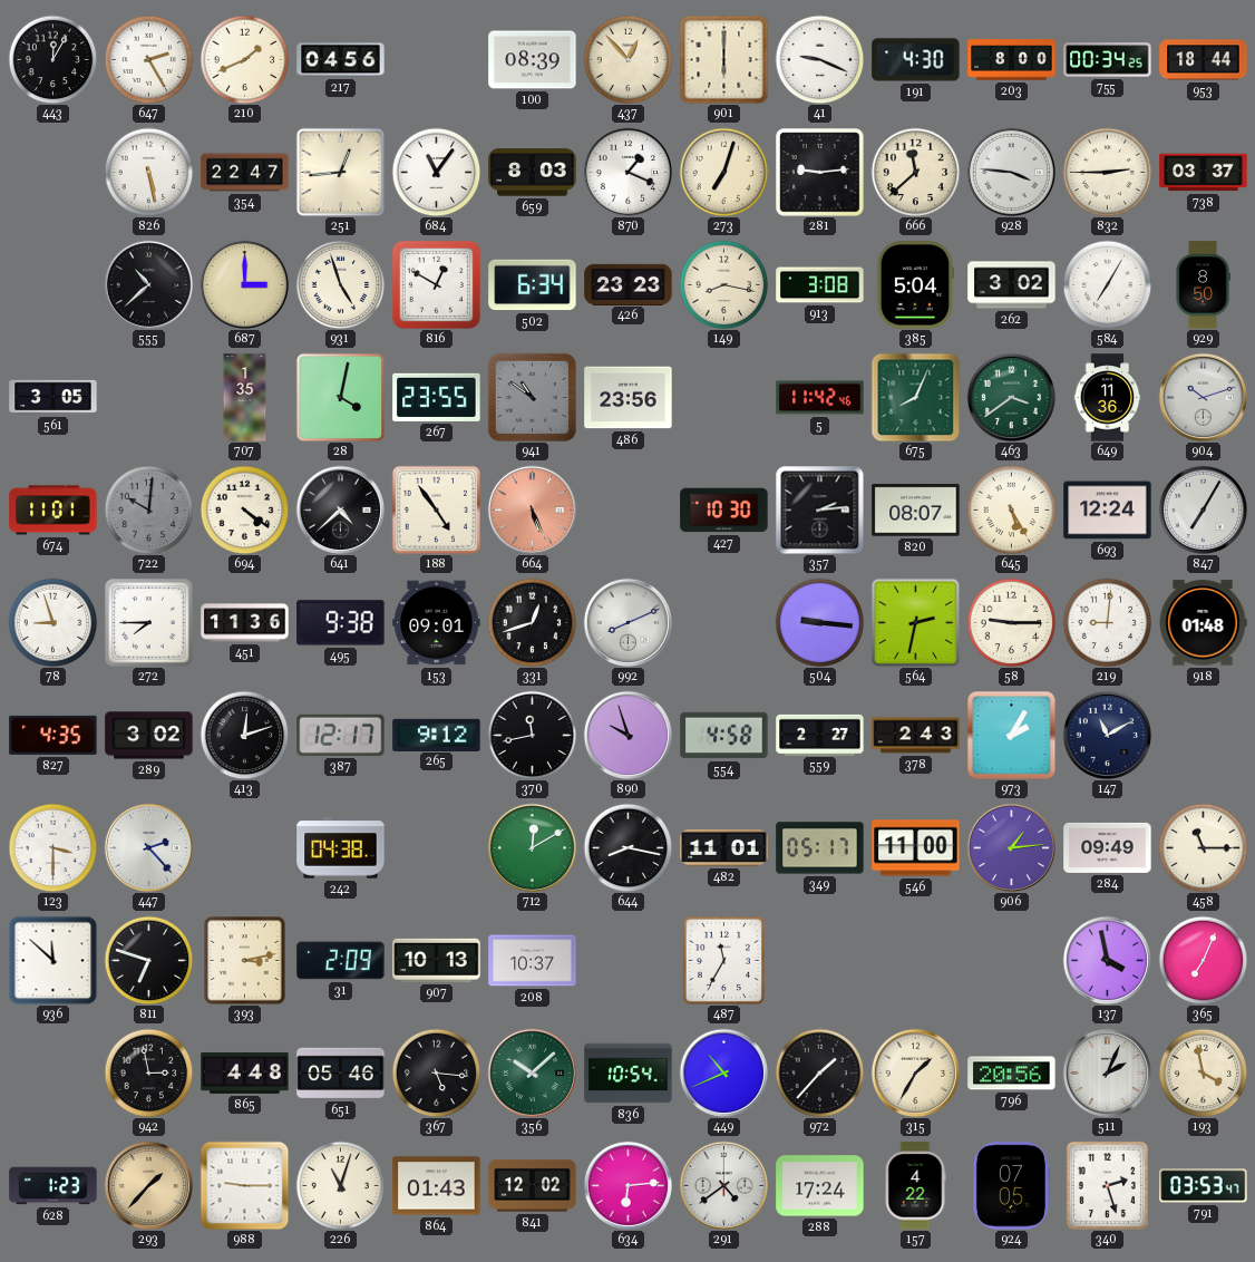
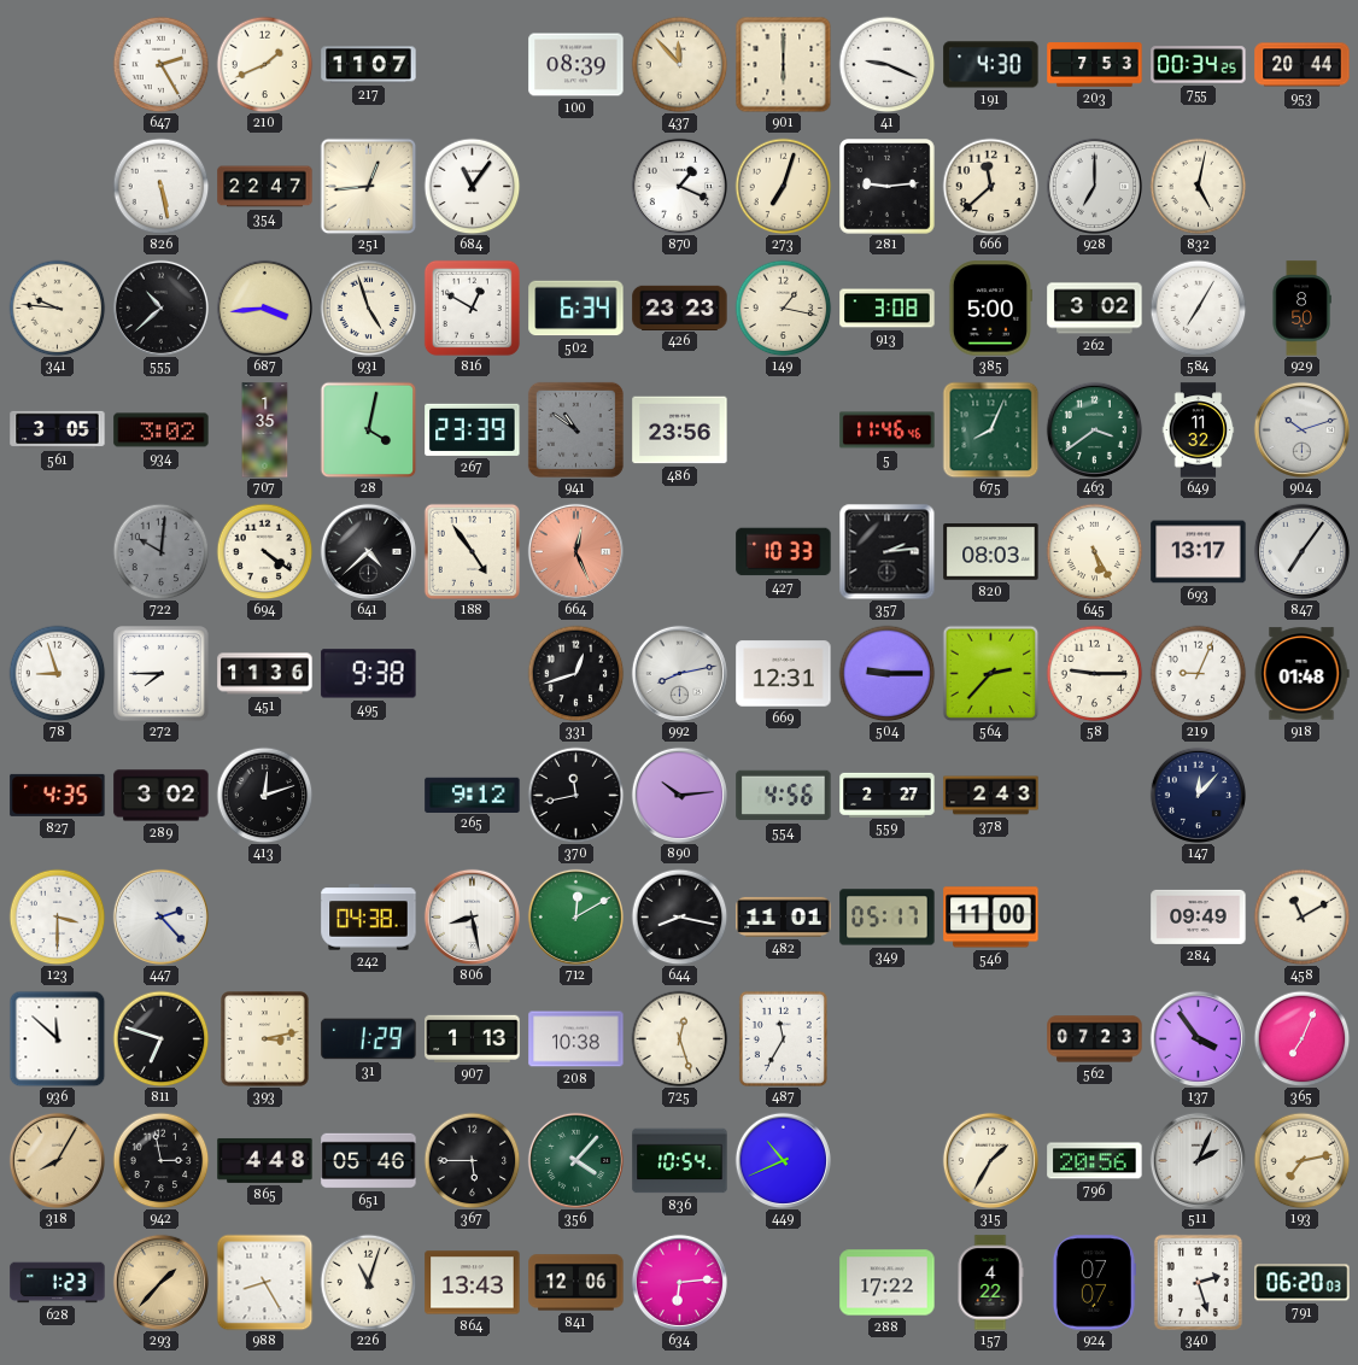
443: 12:05 -> none
217: 04:56 -> 11:07
437: 12:53 -> 11:53
203: 8:00 -> 7:53
953: 18:44 -> 20:44
659: 8:03 -> none
928: 3:46 -> 7:00
832: 2:45 -> 5:02
738: 03:37 -> none
341: none -> 9:46
687: 3:00 -> 3:44
149: 8:17 -> 1:17
385: 5:04 -> 5:00
934: none -> 3:02
267: 23:55 -> 23:39
5: 11:42 -> 11:46
649: 11:36 -> 11:32
674: 11:01 -> none
664: 5:26 -> 12:26
427: 10:30 -> 10:33
820: 08:07 -> 08:03
693: 12:24 -> 13:17
847: 7:05 -> 7:06
153: 09:01 -> none
992: 8:11 -> 8:13
669: none -> 12:31
504: 9:16 -> 9:15
564: 2:32 -> 2:37
219: 9:01 -> 9:04
387: 12:17 -> none
890: 9:57 -> 10:14
554: 4:58 -> 4:56
973: 2:05 -> none
147: 11:10 -> 12:07
806: none -> 8:28
906: 1:14 -> none
458: 11:15 -> 11:10
31: 2:09 -> 1:29
907: 10:13 -> 1:13
208: 10:37 -> 10:38
725: none -> 12:27
562: none -> 07:23
137: 3:58 -> 3:54
318: none -> 8:05
367: 5:16 -> 5:45
356: 10:08 -> 4:07
972: 1:37 -> none
193: 3:58 -> 7:13
988: 9:15 -> 8:25
864: 01:43 -> 13:43
841: 12:02 -> 12:06
291: 4:39 -> none
288: 17:24 -> 17:22
924: 07:05 -> 07:07
791: 03:53 -> 06:20
